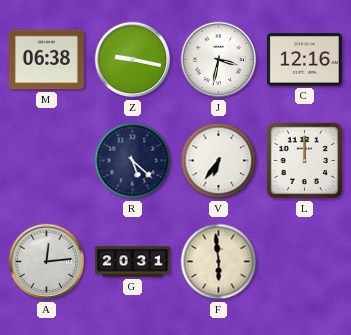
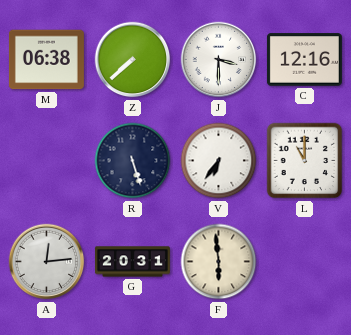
Z: 9:17 -> 7:38
J: 3:32 -> 3:30
R: 5:22 -> 5:27
L: 12:00 -> 11:00
